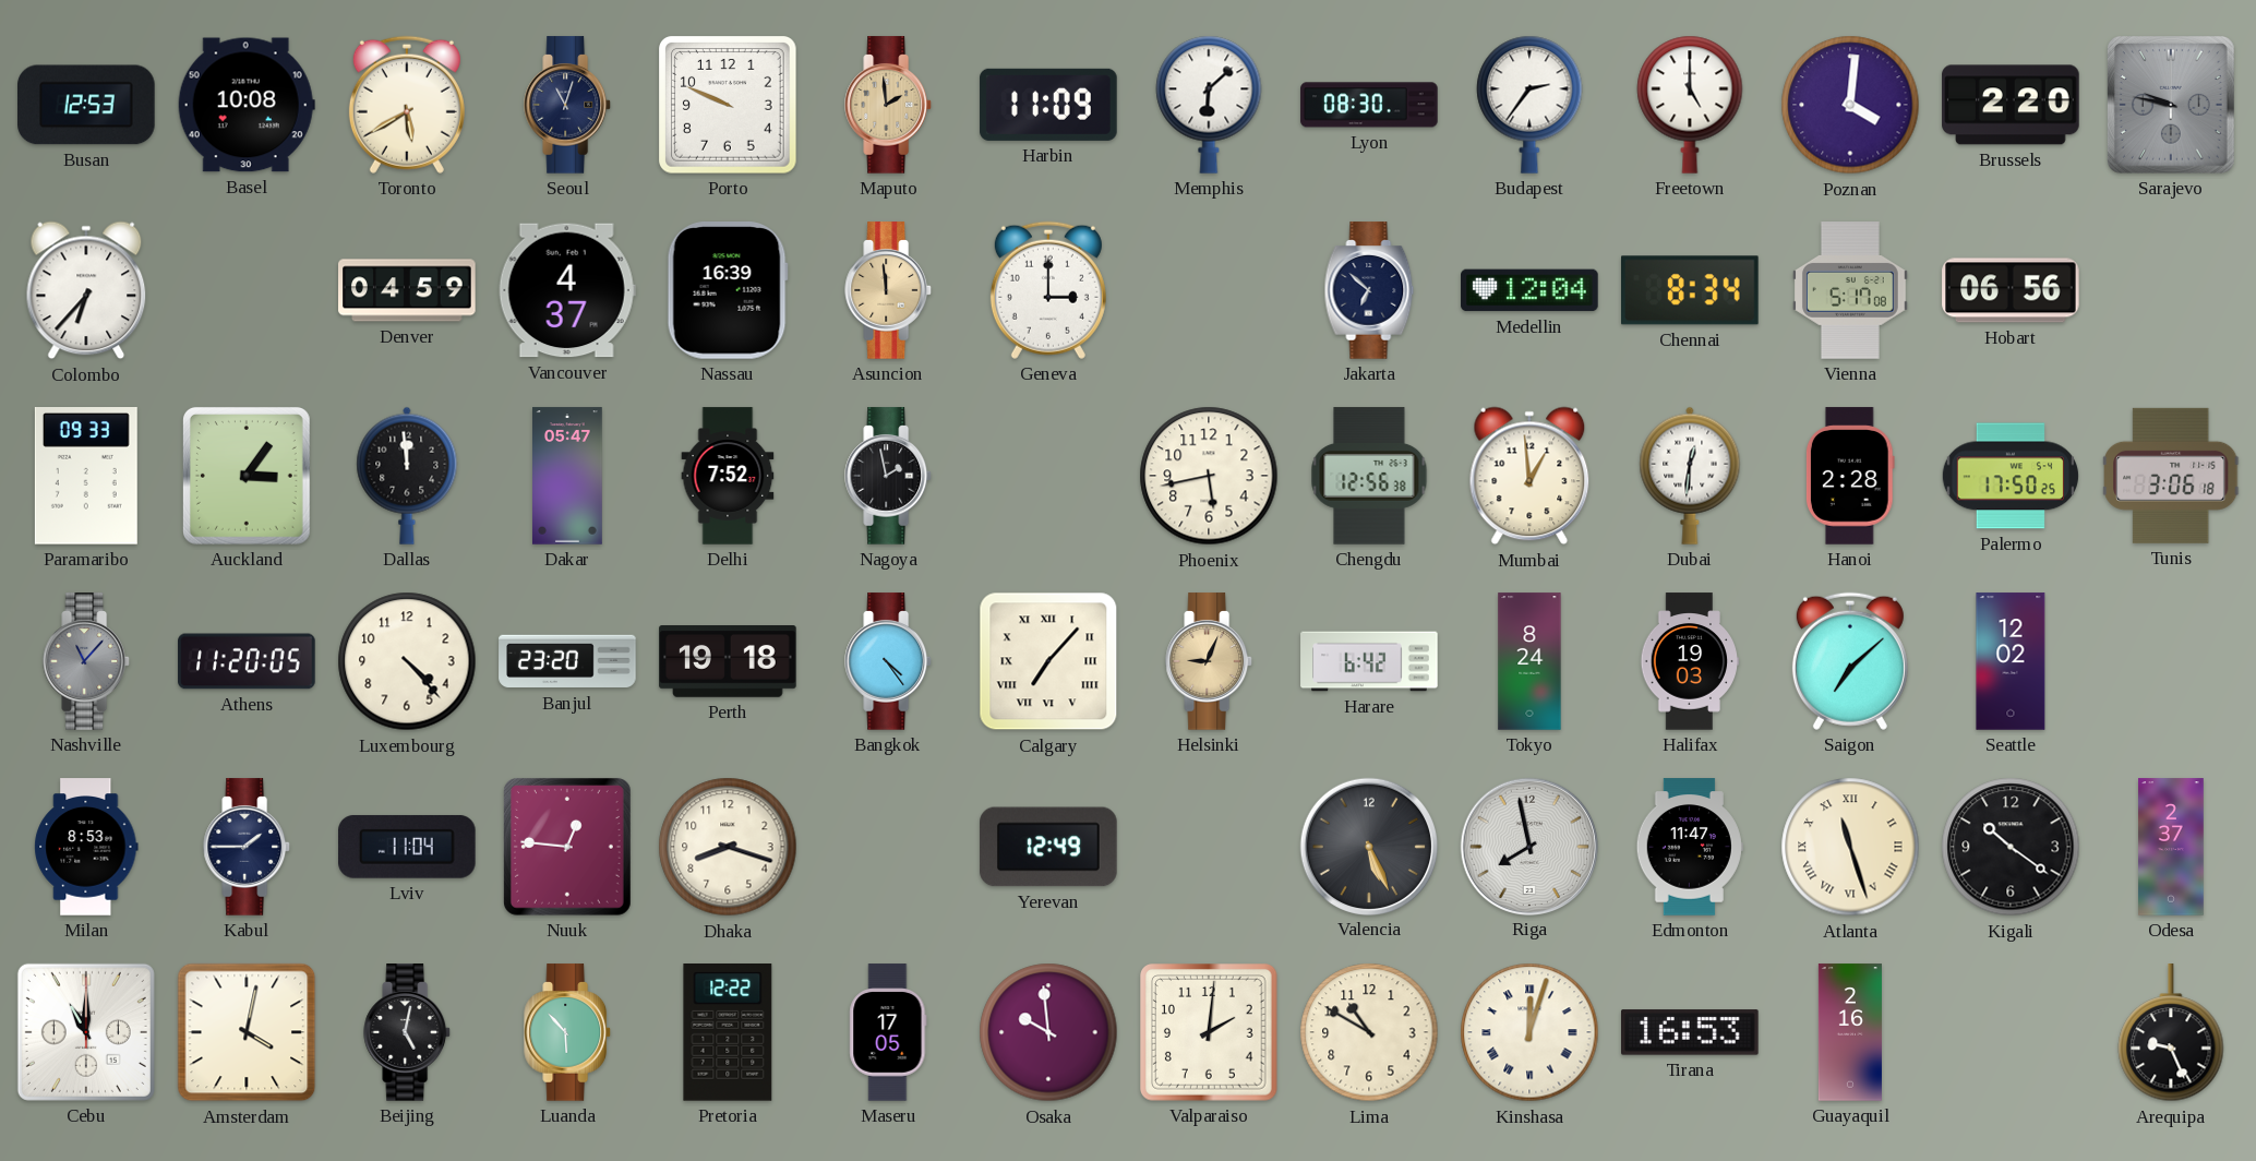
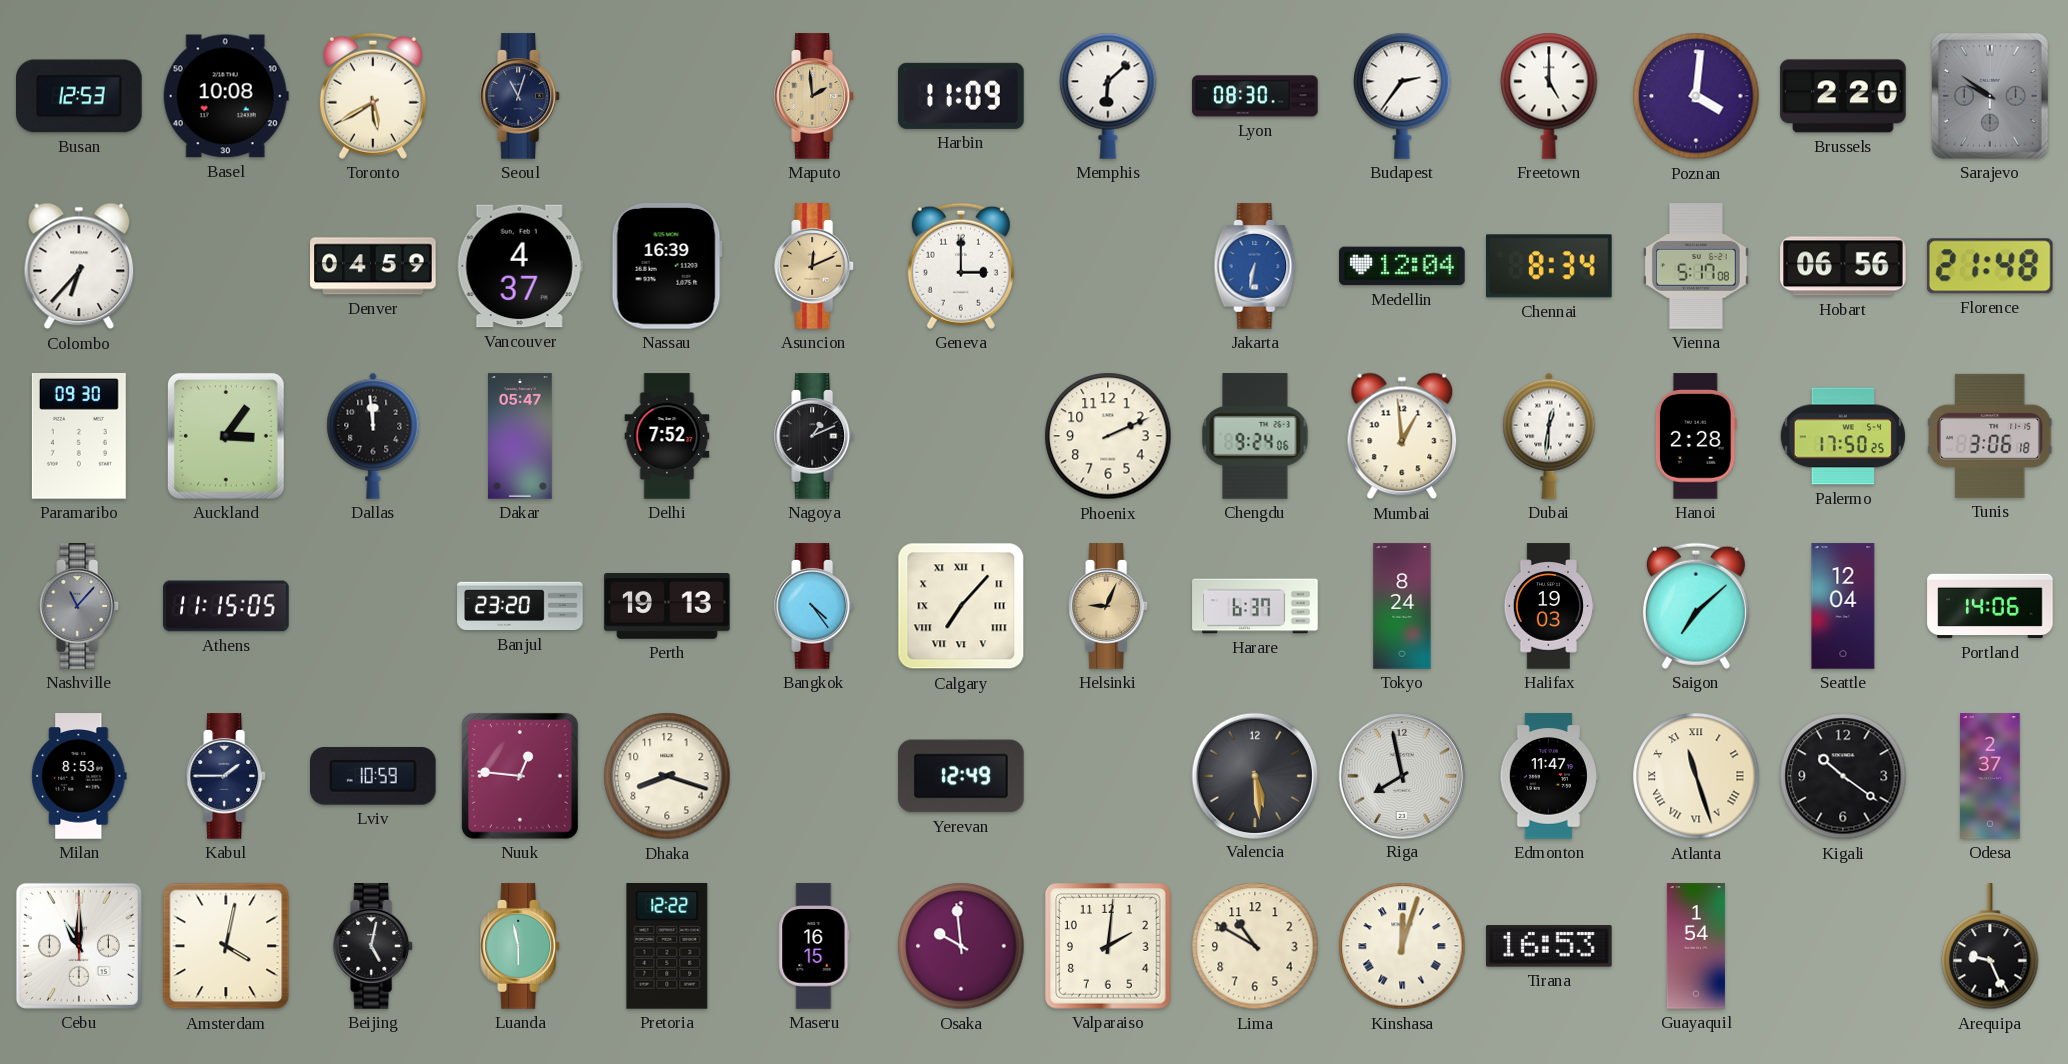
Porto: 9:49 -> none
Sarajevo: 9:47 -> 9:51
Asuncion: 11:59 -> 12:11
Jakarta: 6:52 -> 6:32
Jakarta dial: navy -> blue
Florence: none -> 21:48
Paramaribo: 09:33 -> 09:30
Nagoya: 1:58 -> 1:11
Phoenix: 5:43 -> 2:11
Chengdu: 12:56 -> 9:24
Athens: 11:20 -> 11:15
Luxembourg: 4:23 -> none
Perth: 19:18 -> 19:13
Harare: 6:42 -> 6:37
Seattle: 12:02 -> 12:04
Portland: none -> 14:06
Lviv: 11:04 -> 10:59
Valencia: 5:26 -> 5:29
Luanda: 5:53 -> 5:58
Maseru: 17:05 -> 16:15
Guayaquil: 2:16 -> 1:54
